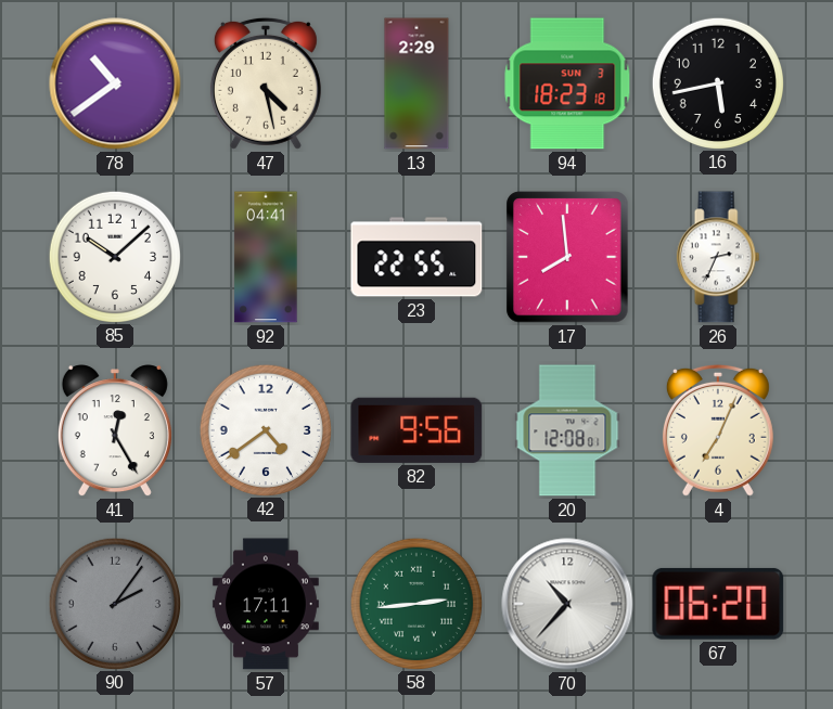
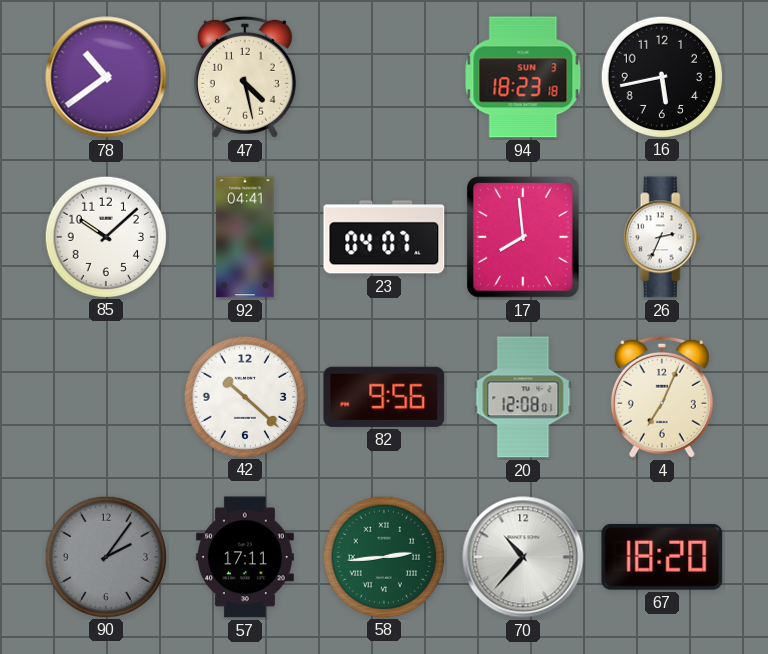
13: 2:29 -> none
23: 22:55 -> 04:07
41: 12:25 -> none
42: 4:39 -> 10:22
67: 06:20 -> 18:20
